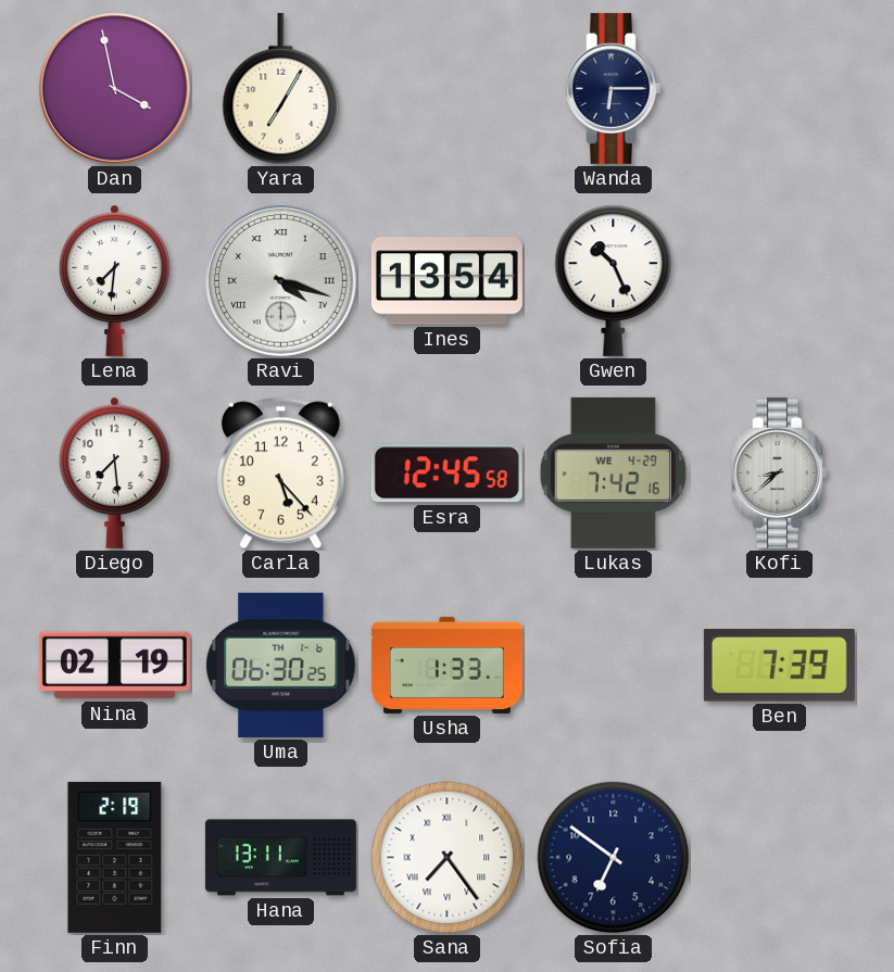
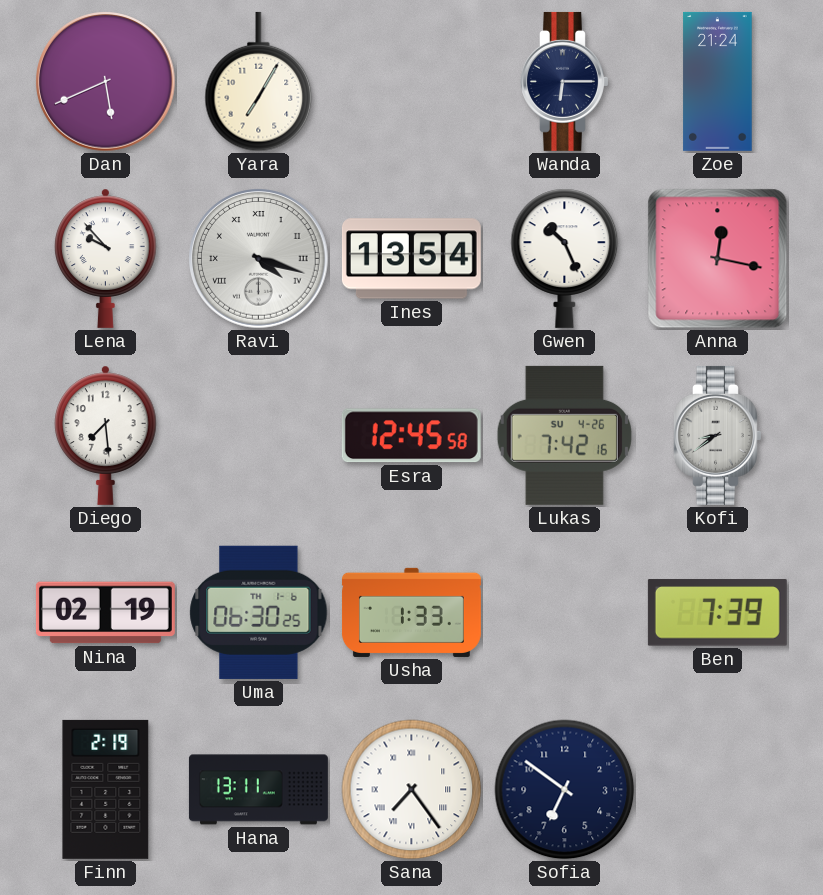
Dan: 3:58 -> 5:41
Zoe: none -> 21:24
Lena: 7:31 -> 9:53
Anna: none -> 12:17
Carla: 5:23 -> none
Lukas date: WE 4-29 -> SU 4-26
Kofi: 8:38 -> 8:39
